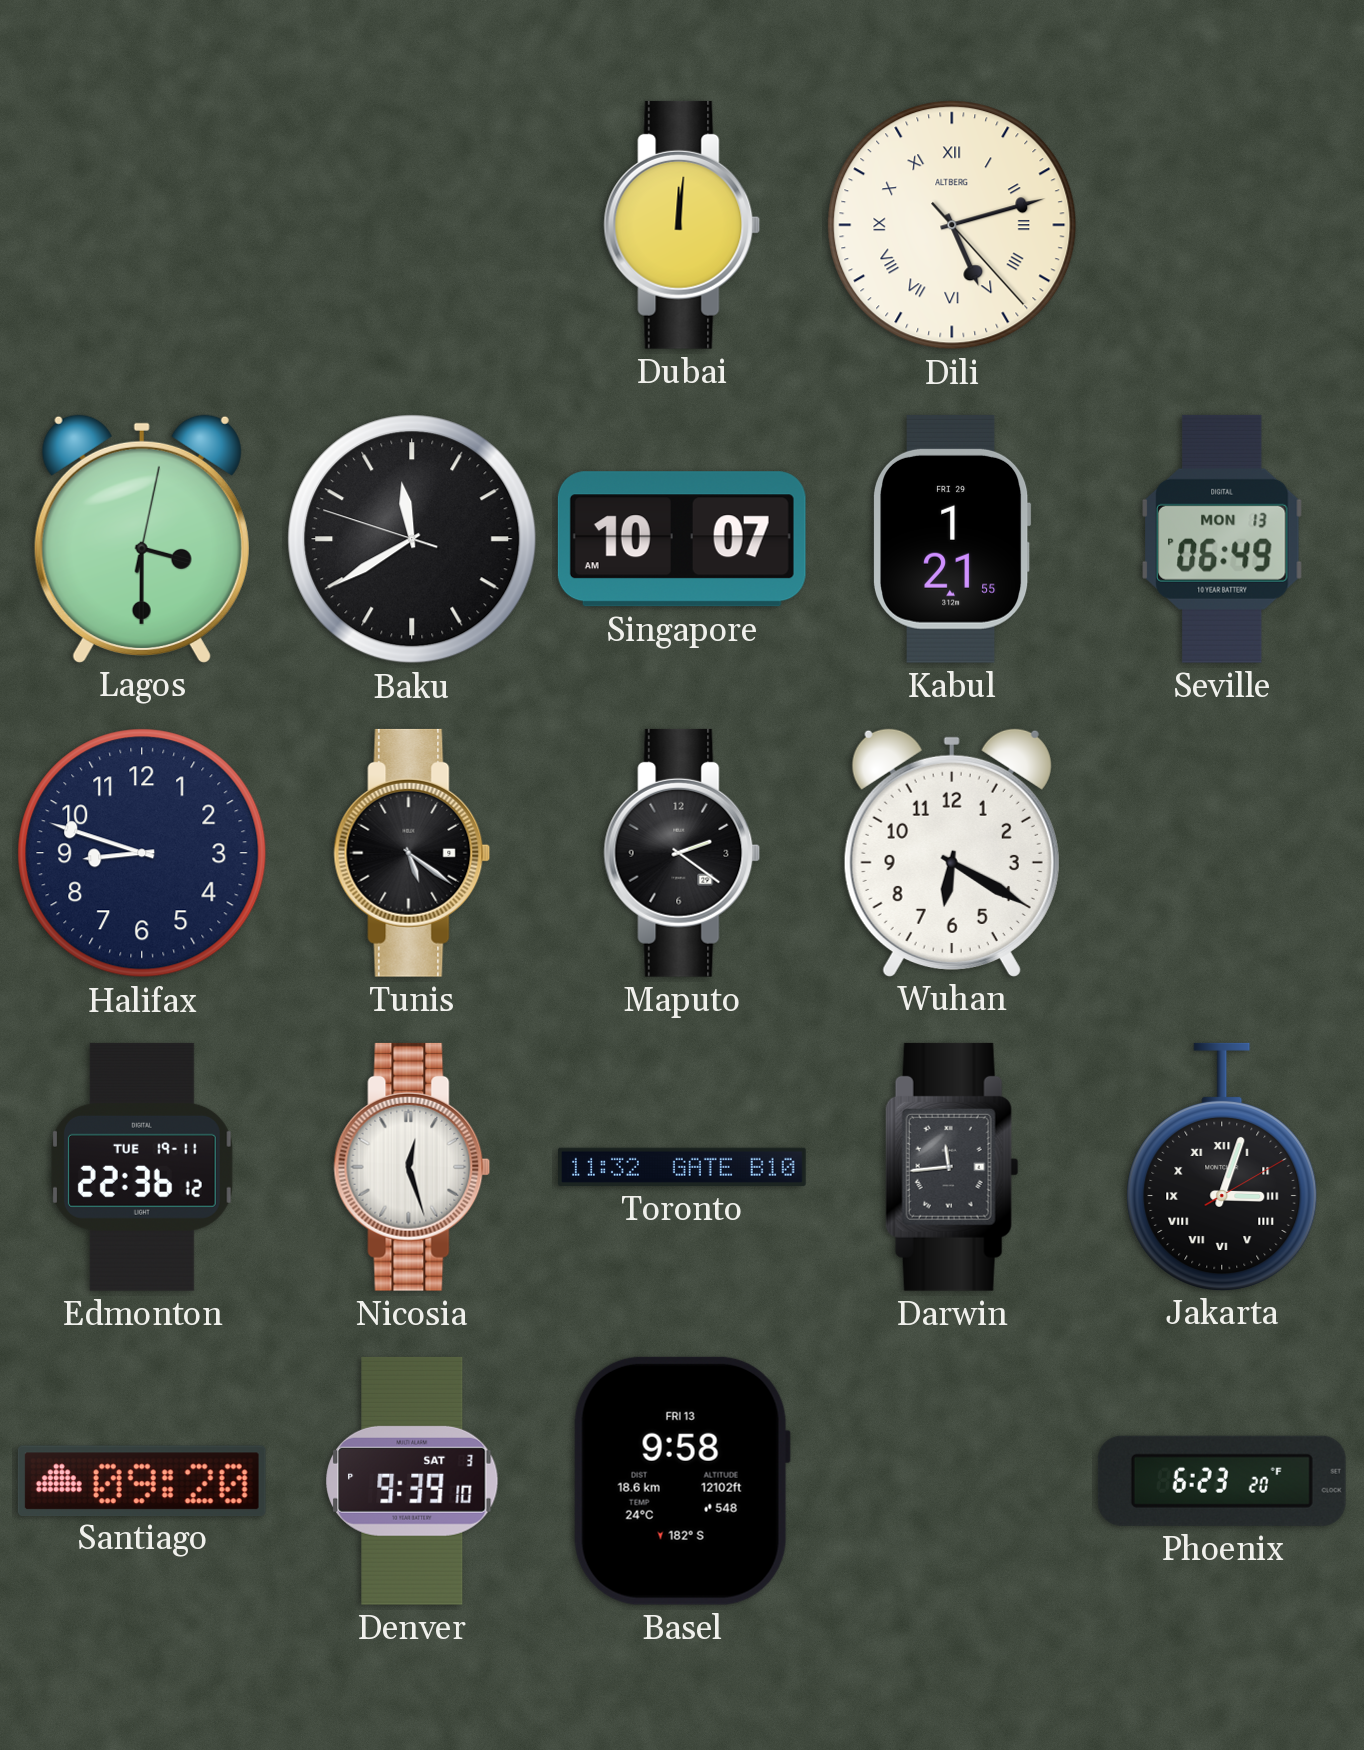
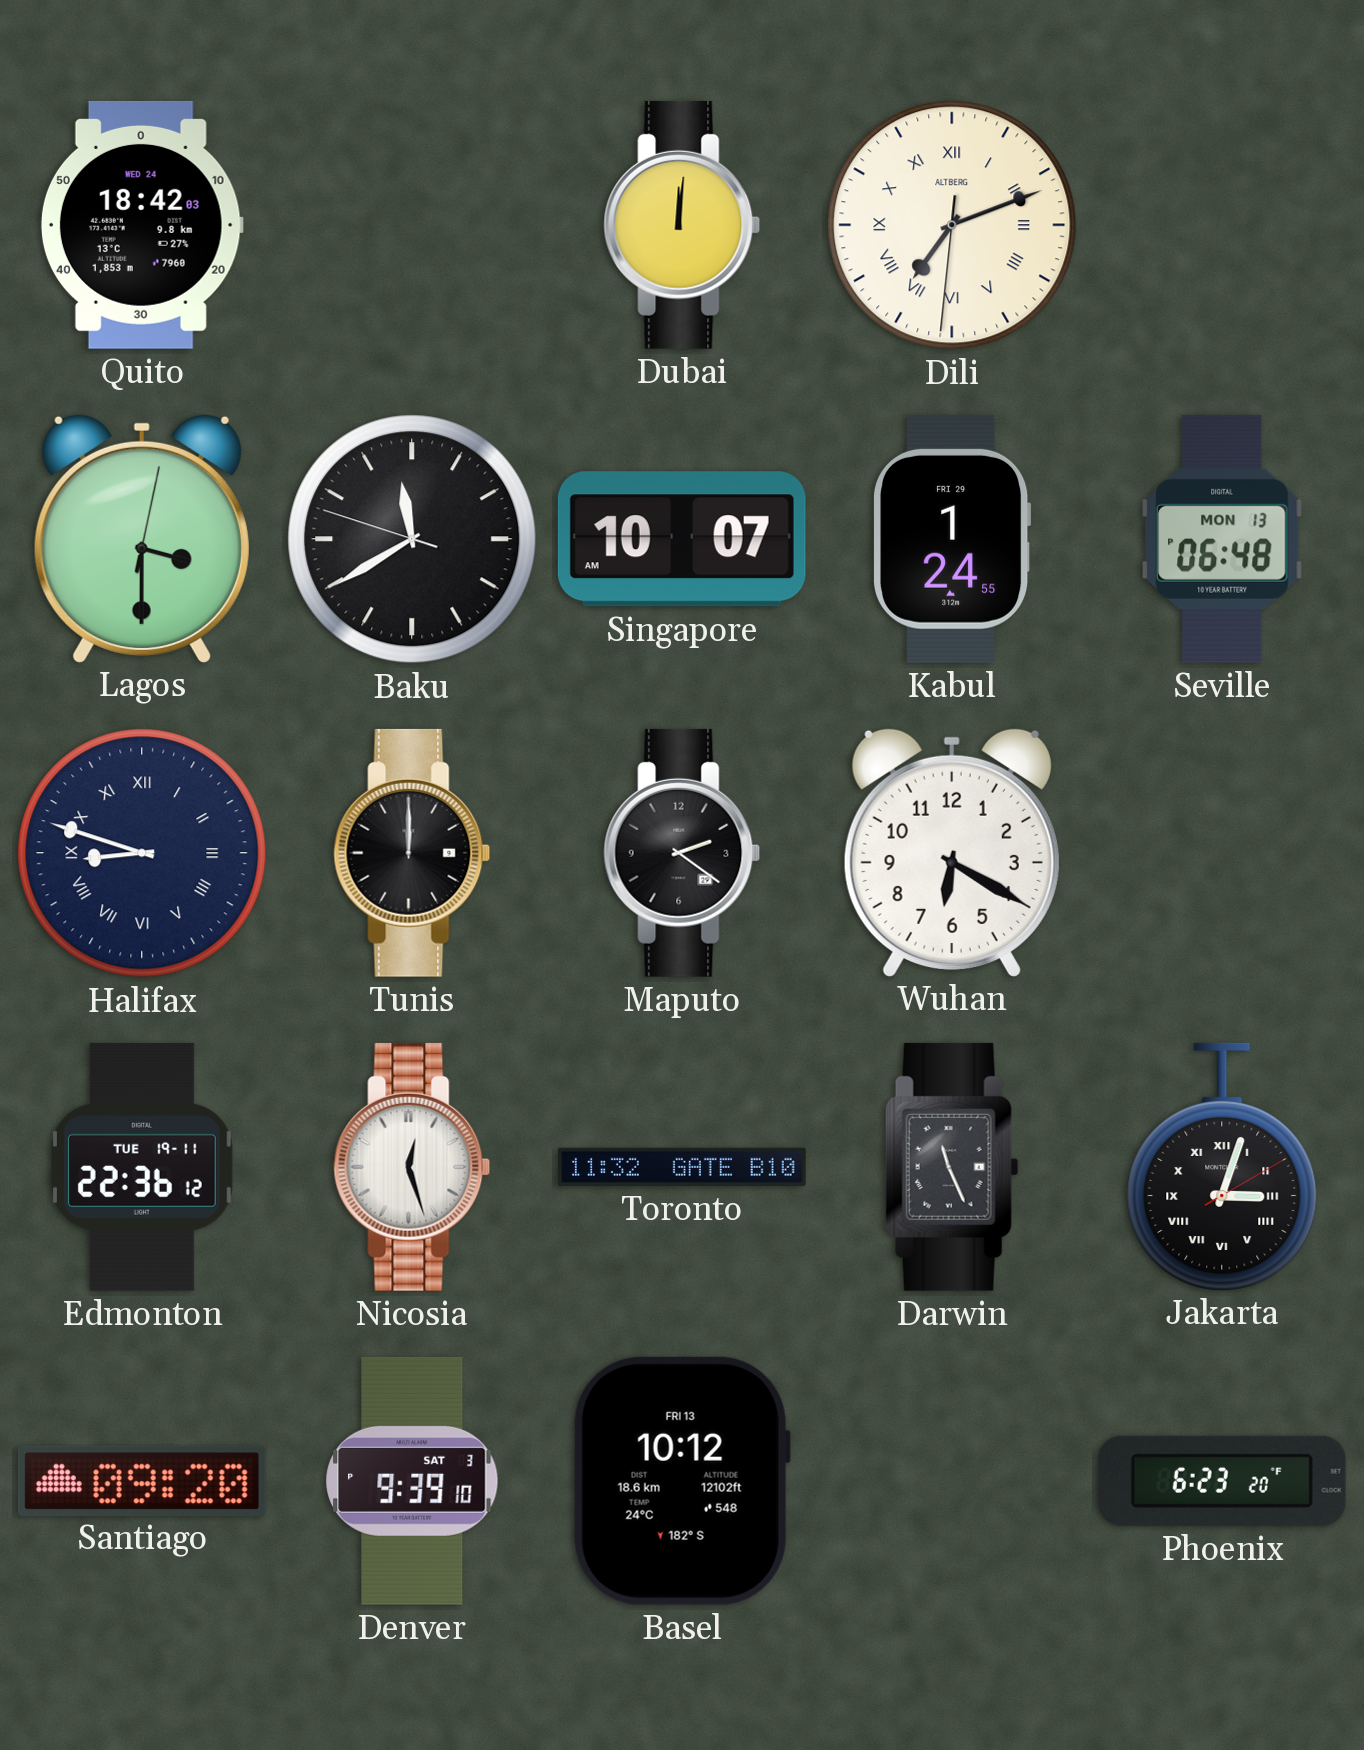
Quito: none -> 18:42
Dili: 5:12 -> 7:11
Kabul: 1:21 -> 1:24
Seville: 06:49 -> 06:48
Halifax numerals: Arabic -> Roman
Tunis: 5:21 -> 12:00
Darwin: 11:44 -> 11:26
Basel: 9:58 -> 10:12
